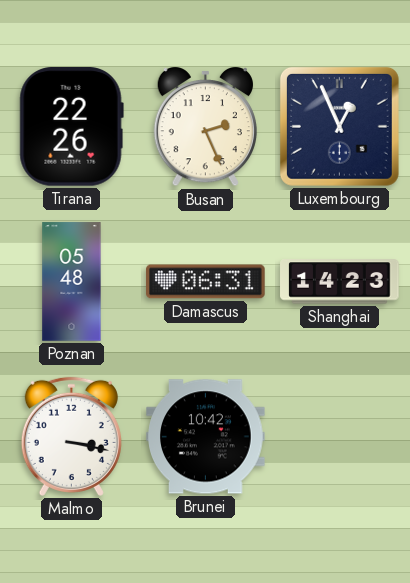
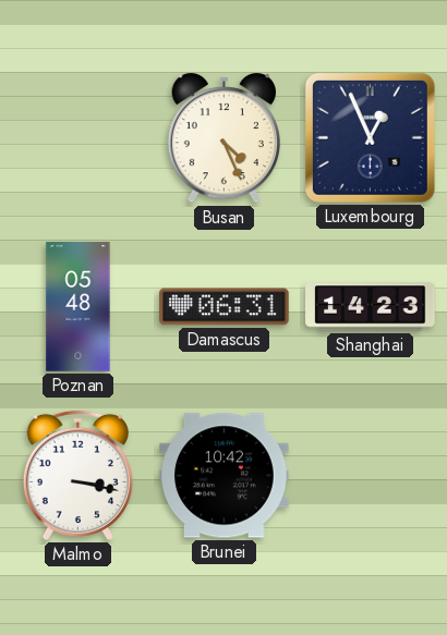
Tirana: 22:26 -> none
Busan: 2:26 -> 4:26
